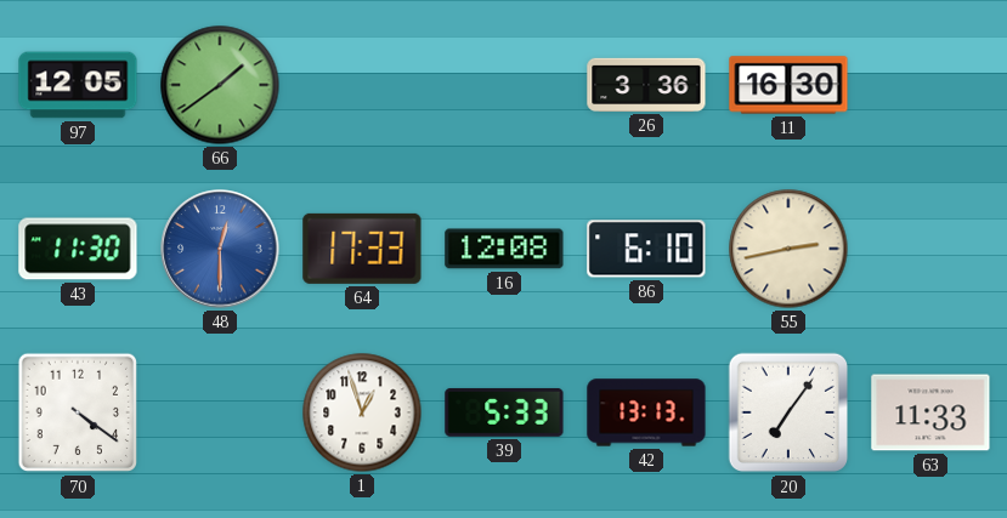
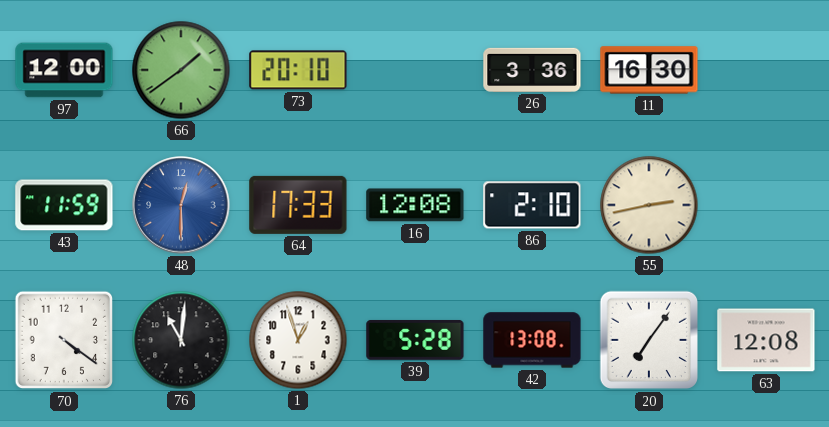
97: 12:05 -> 12:00
73: none -> 20:10
43: 11:30 -> 11:59
86: 6:10 -> 2:10
76: none -> 11:01
39: 5:33 -> 5:28
42: 13:13 -> 13:08
63: 11:33 -> 12:08
